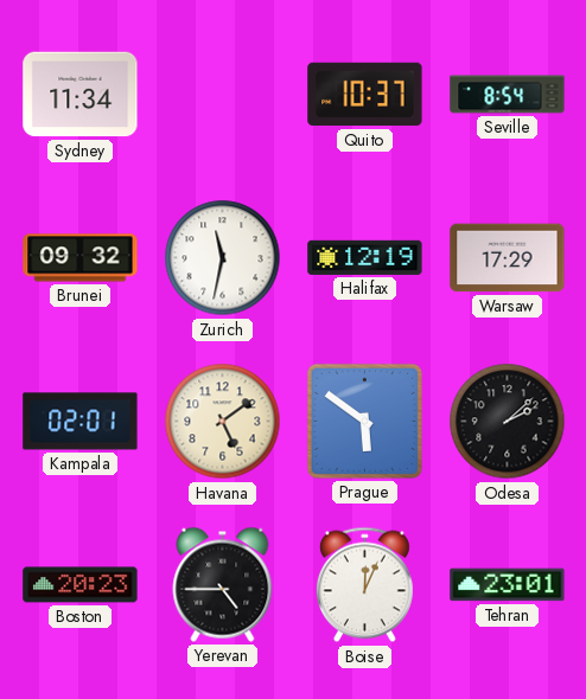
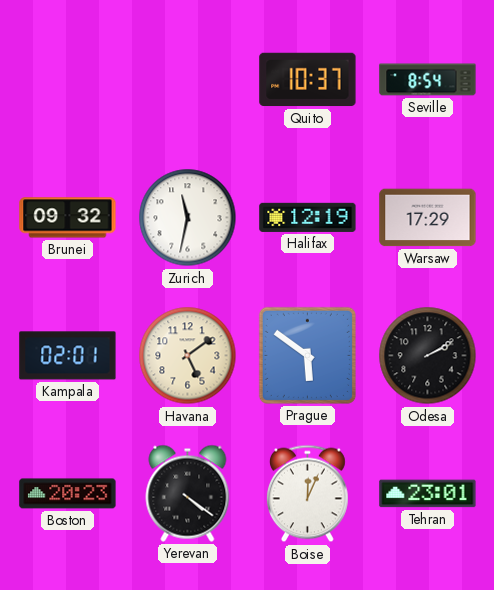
Sydney: 11:34 -> none
Odesa: 2:08 -> 2:10
Yerevan: 4:45 -> 4:21
